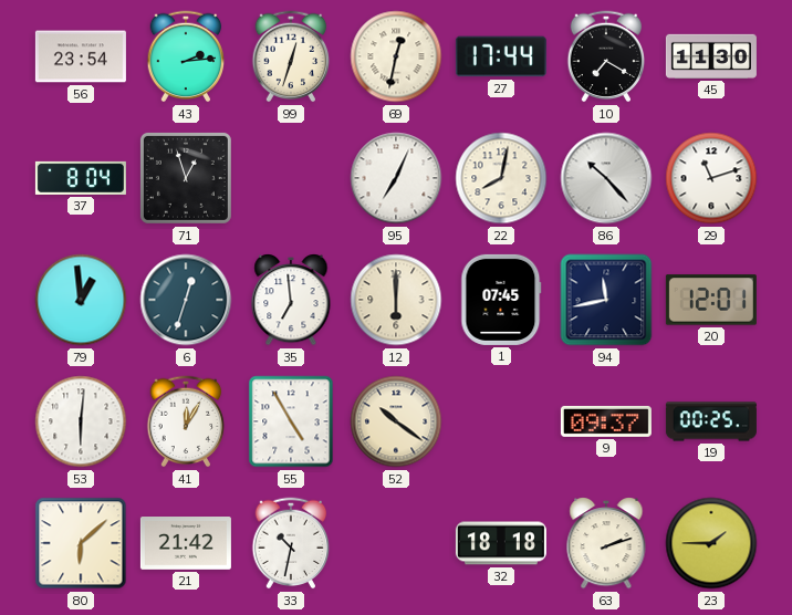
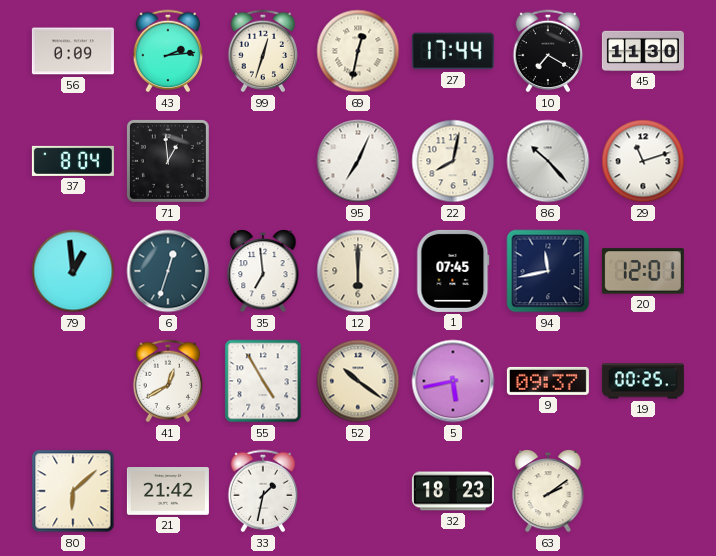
56: 23:54 -> 0:09
71: 12:57 -> 12:59
53: 6:01 -> none
41: 12:05 -> 12:40
5: none -> 5:43
33: 10:32 -> 1:32
32: 18:18 -> 18:23
63: 2:12 -> 2:09
23: 1:45 -> none
